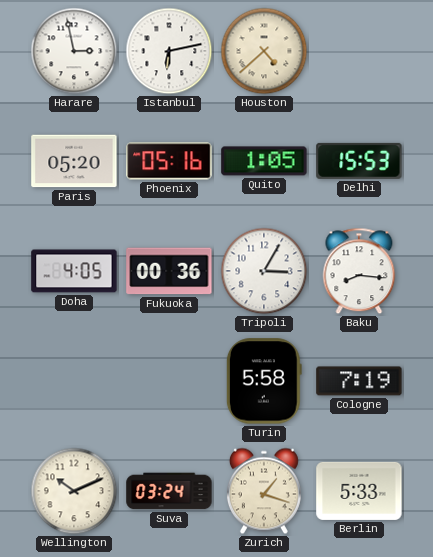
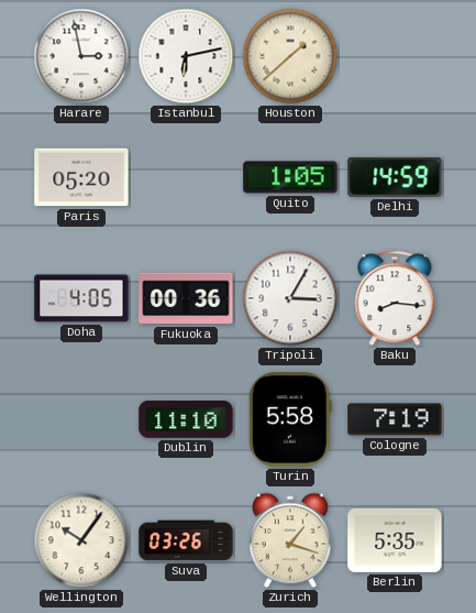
Houston: 4:38 -> 1:38
Phoenix: 05:16 -> none
Delhi: 15:53 -> 14:59
Dublin: none -> 11:10
Wellington: 10:11 -> 10:06
Suva: 03:24 -> 03:26
Berlin: 5:33 -> 5:35
